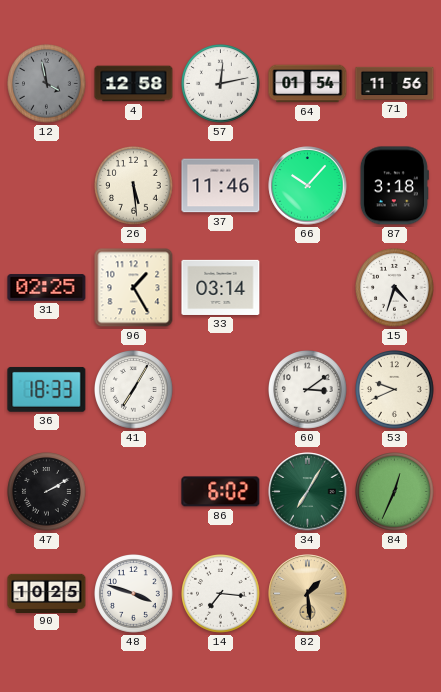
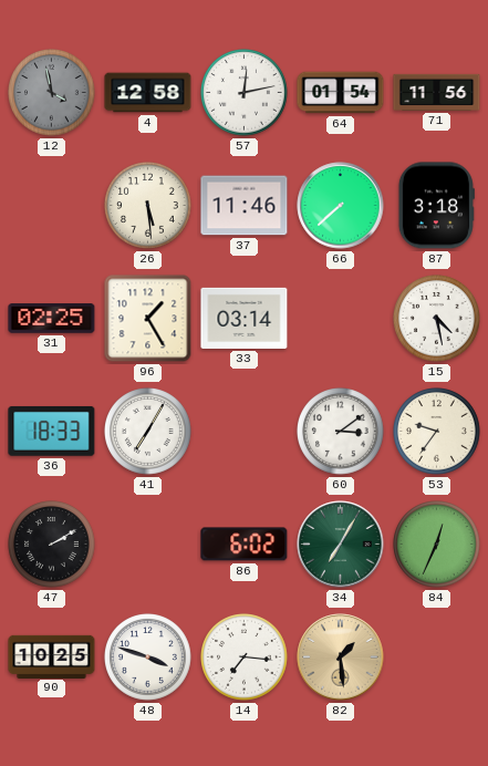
66: 10:07 -> 7:38
15: 4:33 -> 4:28
53: 9:41 -> 9:36
